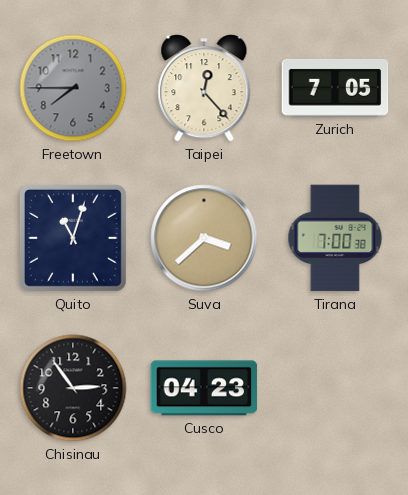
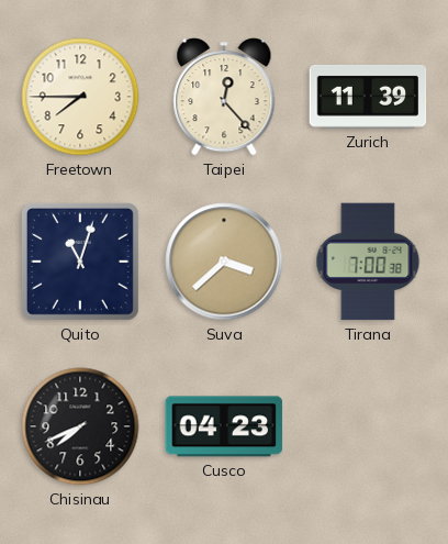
Freetown dial: grey -> cream
Zurich: 7:05 -> 11:39
Chisinau: 2:54 -> 7:41
